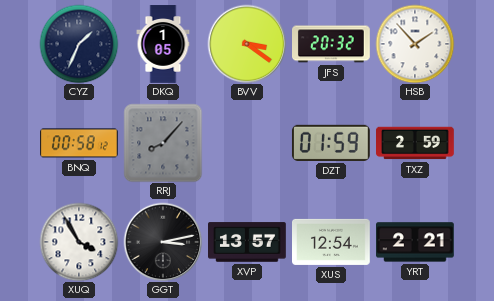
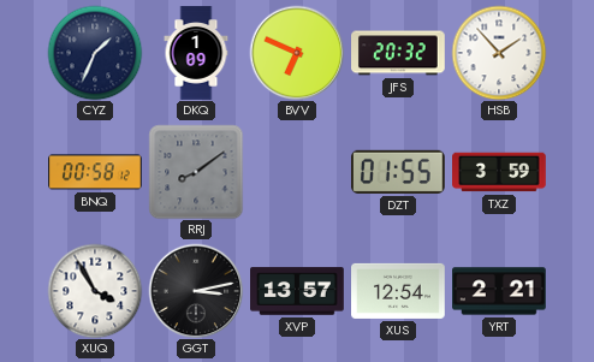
DKQ: 1:05 -> 1:09
BVV: 3:21 -> 6:49
RRJ: 8:07 -> 8:09
DZT: 01:59 -> 01:55
TXZ: 2:59 -> 3:59
